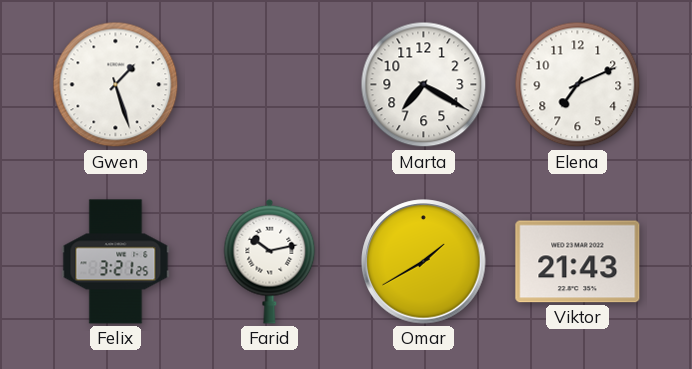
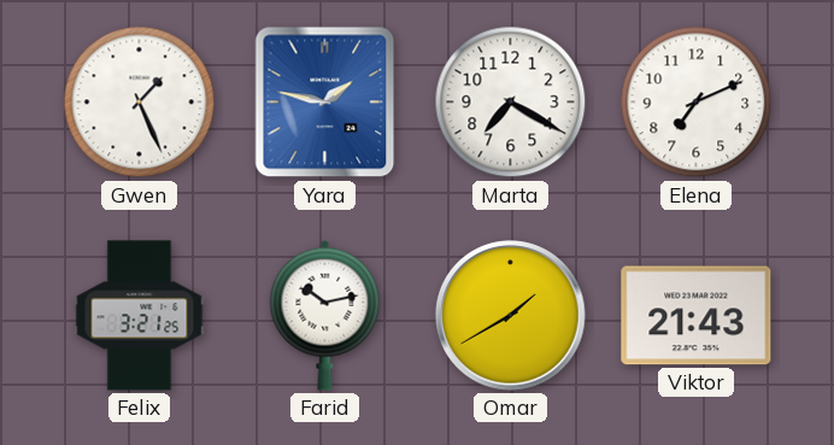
Gwen: 1:27 -> 1:26
Yara: none -> 1:47
